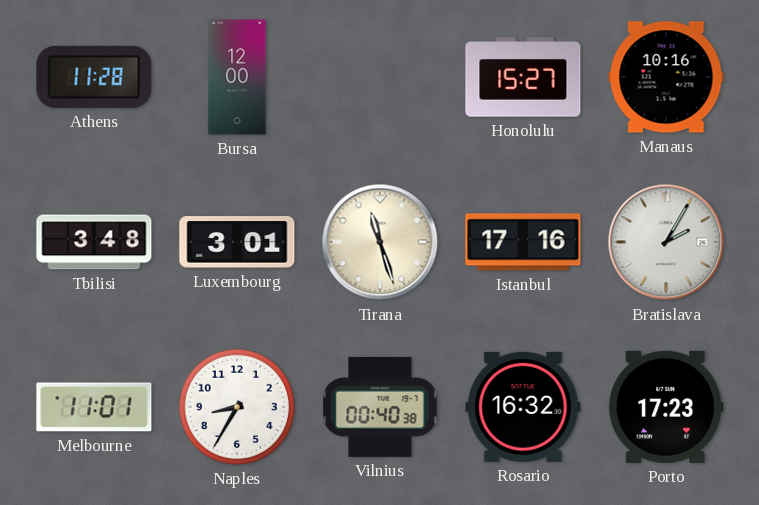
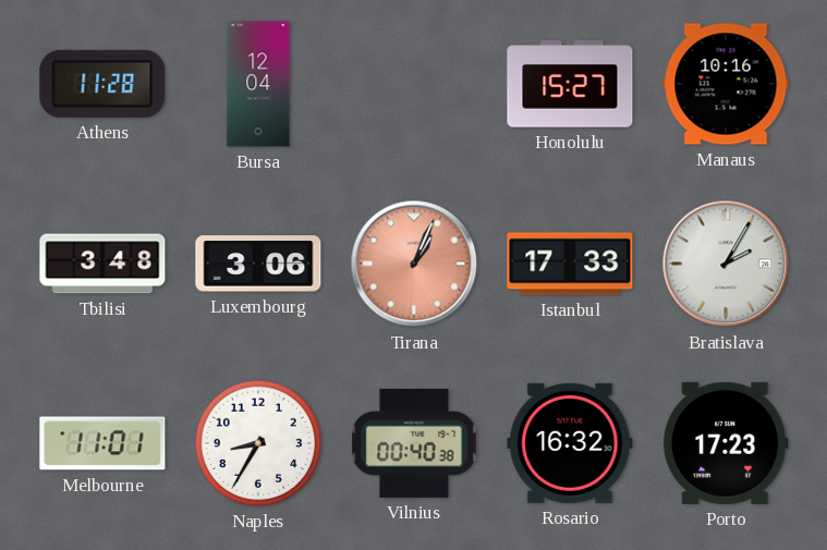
Bursa: 12:00 -> 12:04
Luxembourg: 3:01 -> 3:06
Tirana: 11:27 -> 1:04
Tirana dial: cream -> salmon
Istanbul: 17:16 -> 17:33
